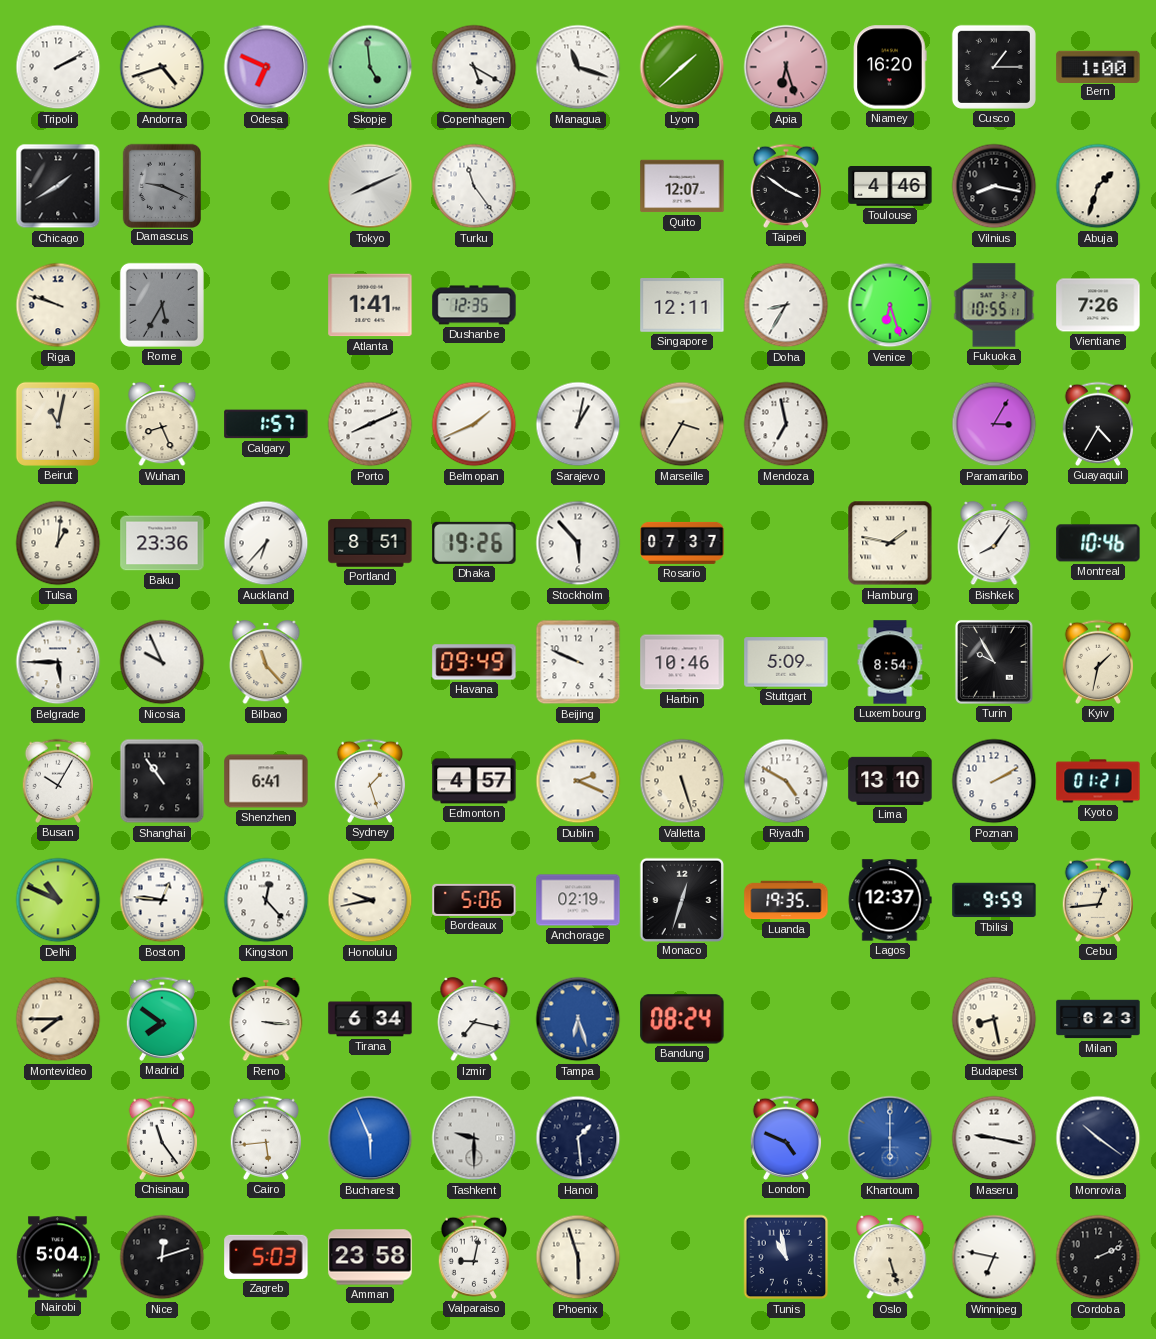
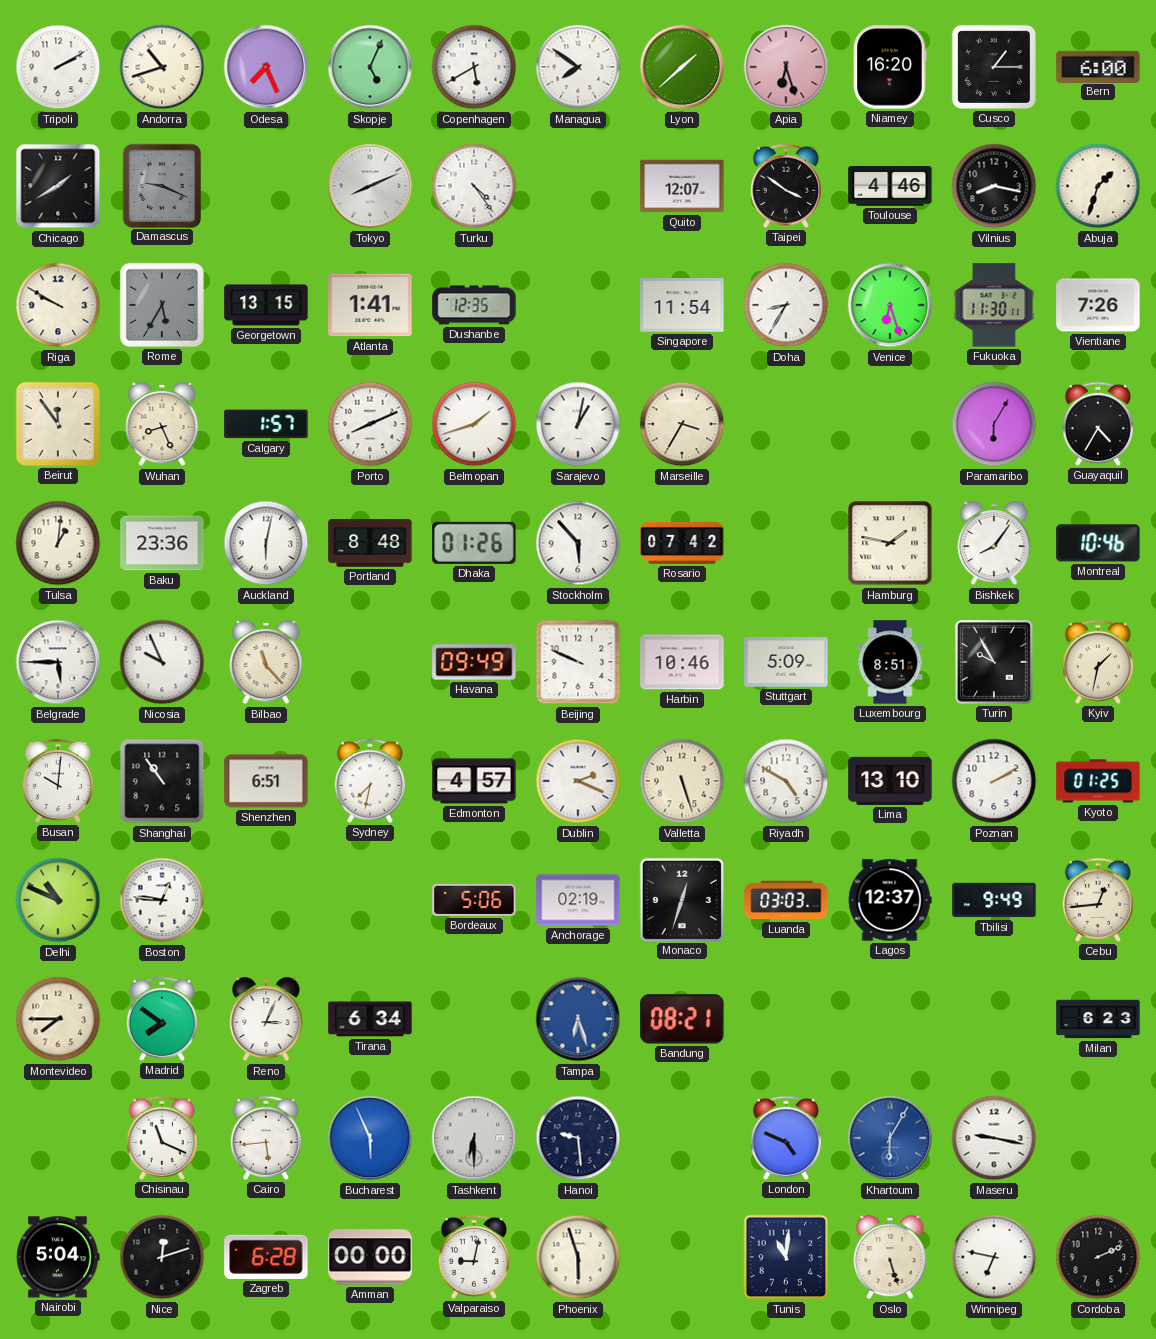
Andorra: 4:42 -> 10:42
Odesa: 6:49 -> 7:26
Skopje: 4:59 -> 5:04
Copenhagen: 5:20 -> 5:40
Managua: 11:18 -> 7:51
Bern: 1:00 -> 6:00
Turku: 11:24 -> 4:24
Riga: 9:48 -> 9:50
Georgetown: none -> 13:15
Singapore: 12:11 -> 11:54
Fukuoka: 10:55 -> 11:30
Beirut: 11:02 -> 11:54
Belmopan: 1:41 -> 1:42
Mendoza: 6:58 -> none
Paramaribo: 3:05 -> 6:05
Auckland: 6:37 -> 6:02
Portland: 8:51 -> 8:48
Dhaka: 19:26 -> 01:26
Rosario: 07:37 -> 07:42
Luxembourg: 8:54 -> 8:51
Busan: 10:05 -> 10:01
Shenzhen: 6:41 -> 6:51
Sydney: 1:27 -> 7:32
Kyoto: 01:21 -> 01:25
Kingston: 12:23 -> none
Honolulu: 9:43 -> none
Luanda: 19:35 -> 03:03
Tbilisi: 9:59 -> 9:49
Reno: 3:16 -> 3:04
Izmir: 7:17 -> none
Bandung: 08:24 -> 08:21
Budapest: 8:28 -> none
Chisinau: 11:24 -> 11:19
Tashkent: 9:30 -> 6:30
Hanoi: 1:29 -> 9:29
Khartoum: 6:00 -> 6:05
Monrovia: 10:21 -> none
Zagreb: 5:03 -> 6:28
Amman: 23:58 -> 00:00
Tunis: 10:58 -> 11:01
